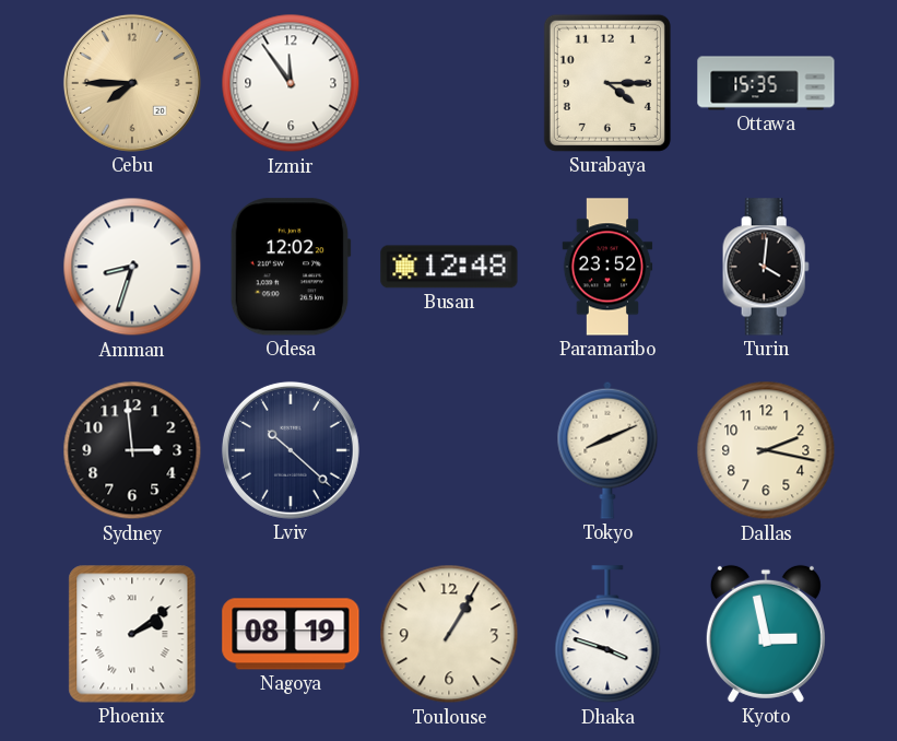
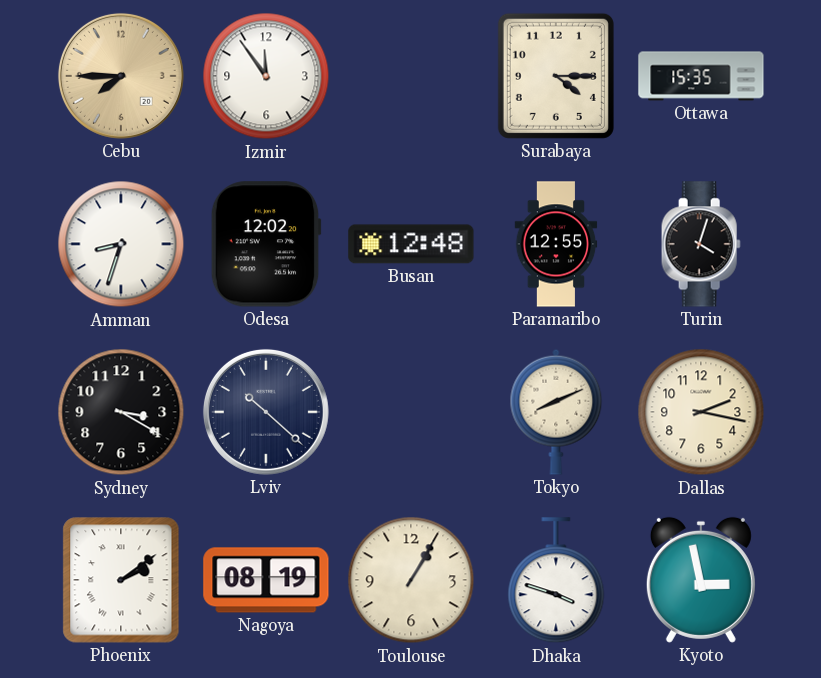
Paramaribo: 23:52 -> 12:55
Turin: 4:01 -> 4:03
Sydney: 2:59 -> 3:20
